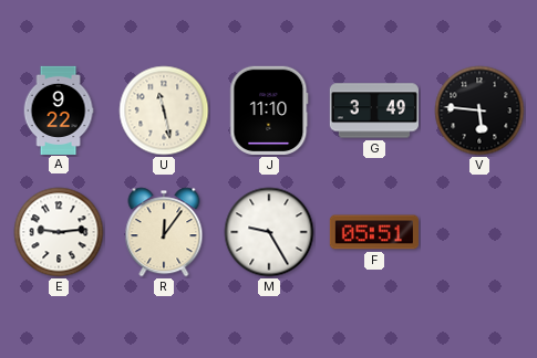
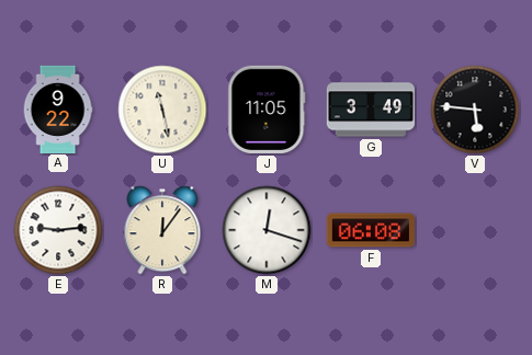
J: 11:10 -> 11:05
M: 9:25 -> 12:18
F: 05:51 -> 06:08
